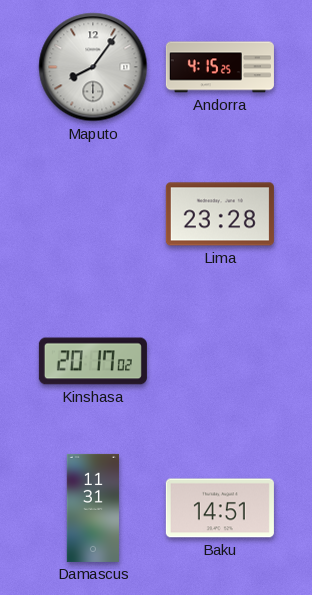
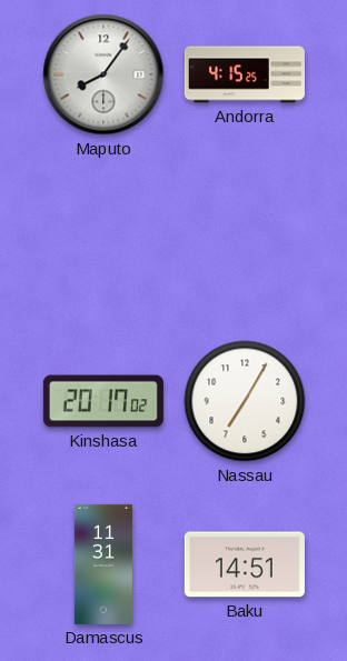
Lima: 23:28 -> none
Nassau: none -> 7:05
